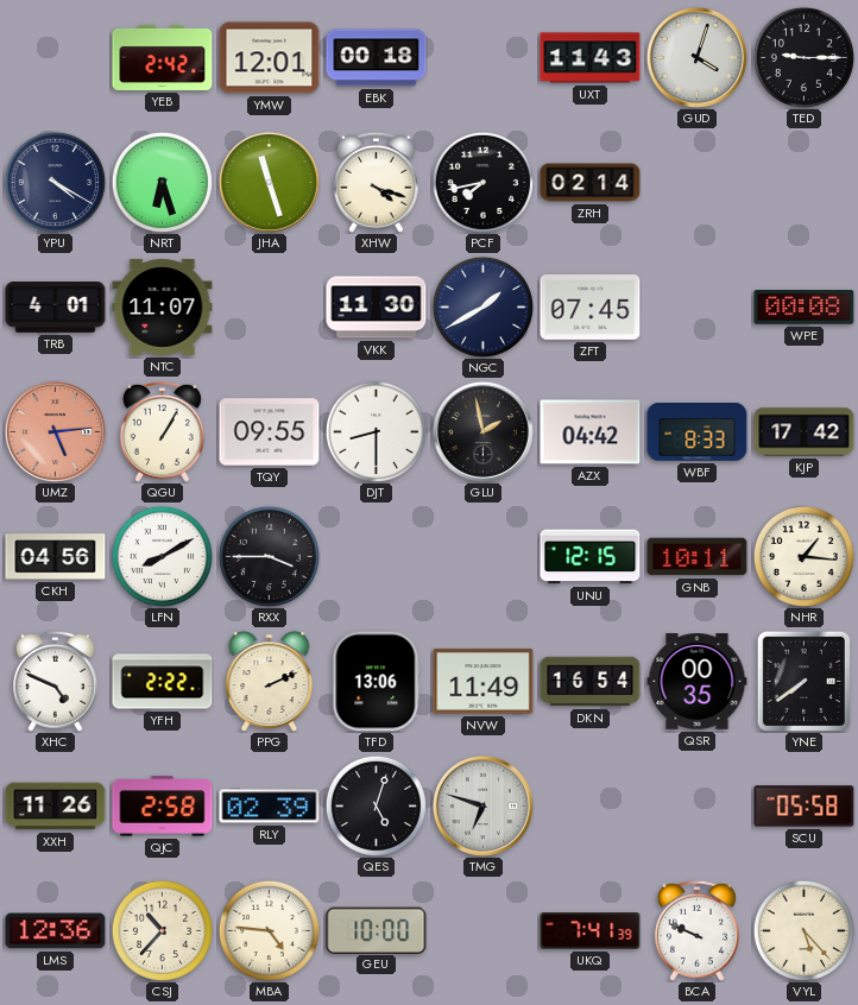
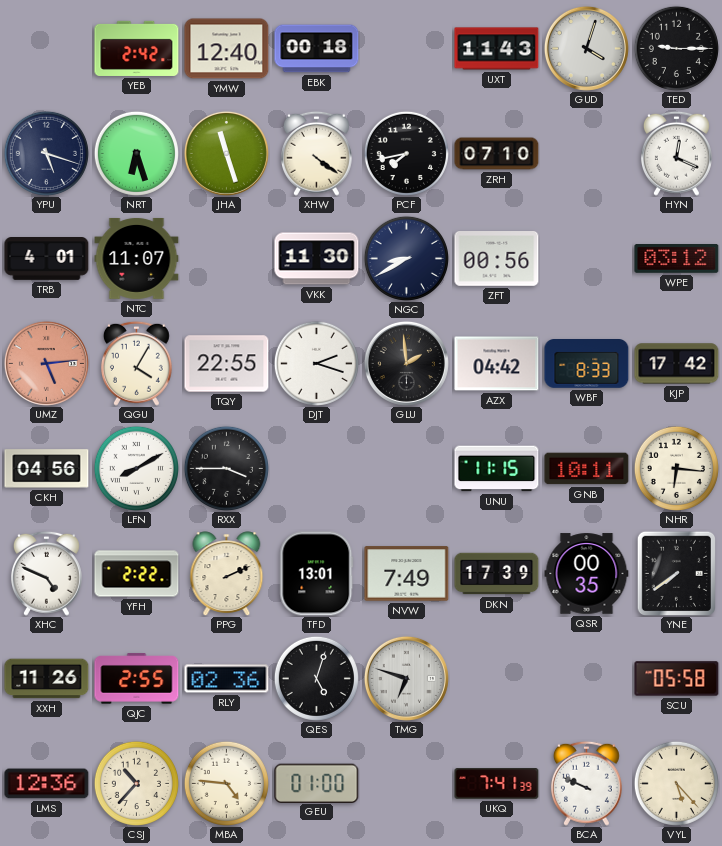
YMW: 12:01 -> 12:40
YPU: 4:20 -> 5:18
XHW: 4:18 -> 4:21
ZRH: 02:14 -> 07:10
HYN: none -> 12:19
NGC: 1:40 -> 8:40
ZFT: 07:45 -> 00:56
WPE: 00:08 -> 03:12
QGU: 1:05 -> 4:05
TQY: 09:55 -> 22:55
DJT: 8:30 -> 2:18
GLU: 1:58 -> 1:59
UNU: 12:15 -> 11:15
NHR: 1:16 -> 6:16
TFD: 13:06 -> 13:01
NVW: 11:49 -> 7:49
DKN: 16:54 -> 17:39
QJC: 2:58 -> 2:55
RLY: 02:39 -> 02:36
GEU: 10:00 -> 01:00
